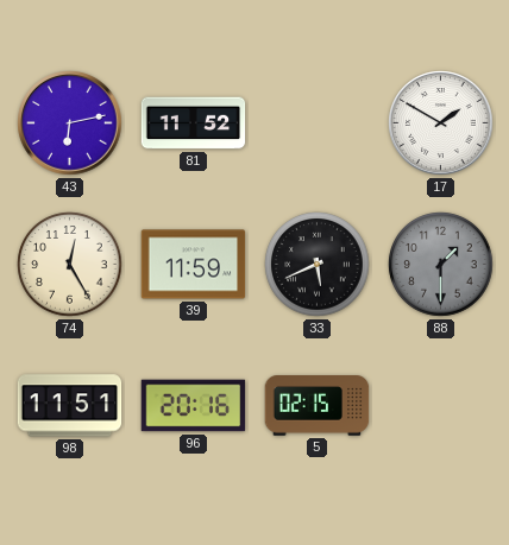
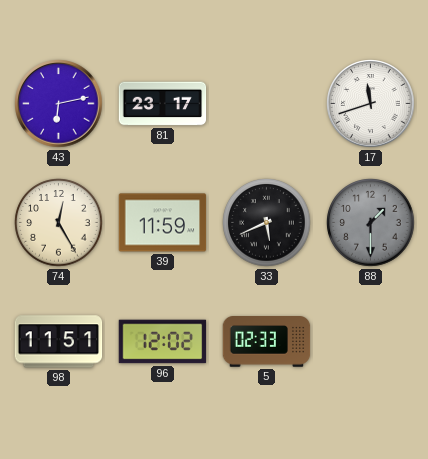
81: 11:52 -> 23:17
17: 1:50 -> 11:42
96: 20:16 -> 12:02
5: 02:15 -> 02:33
